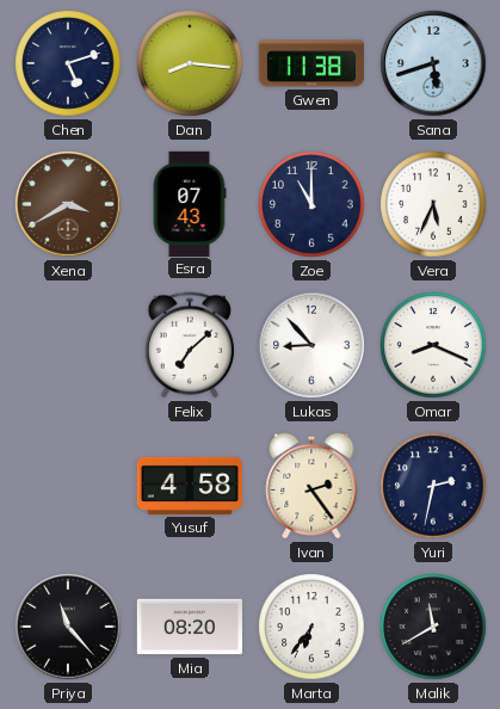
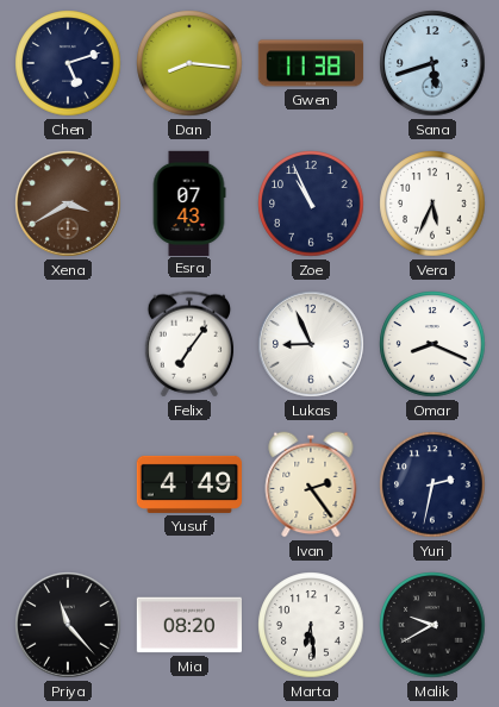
Zoe: 11:00 -> 10:56
Felix: 7:08 -> 7:06
Lukas: 8:53 -> 8:56
Yusuf: 4:58 -> 4:49
Marta: 6:36 -> 6:29
Malik: 11:40 -> 9:40
